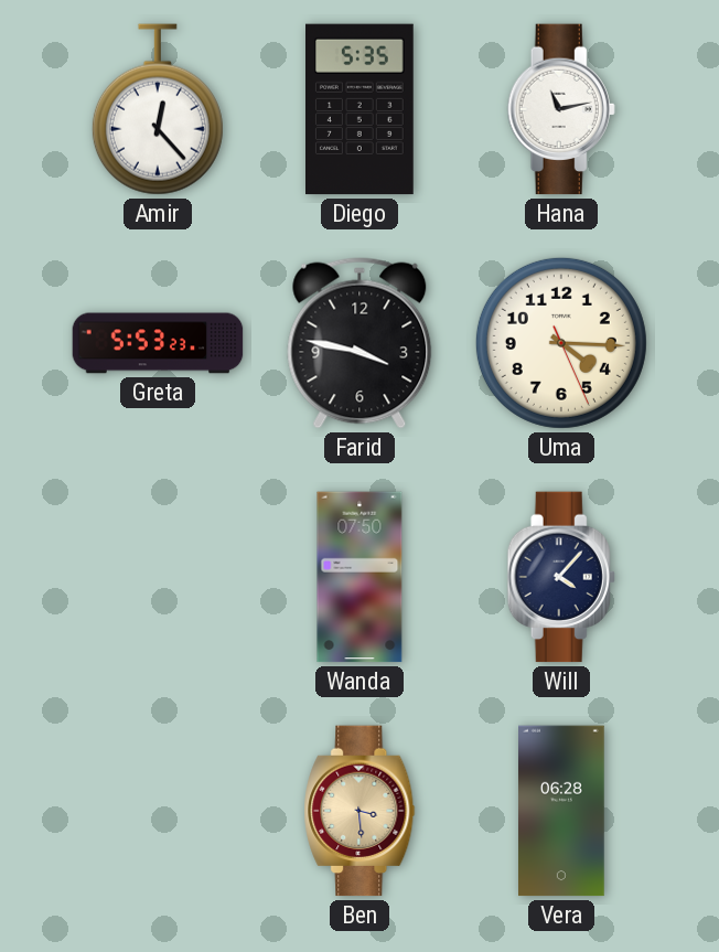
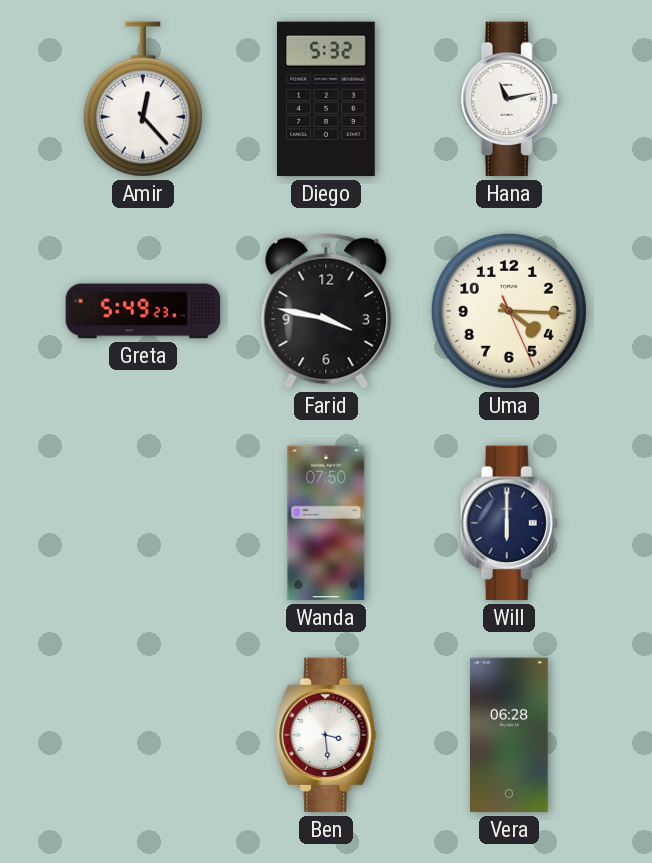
Diego: 5:35 -> 5:32
Greta: 5:53 -> 5:49
Will: 4:07 -> 6:00
Ben dial: champagne -> white
